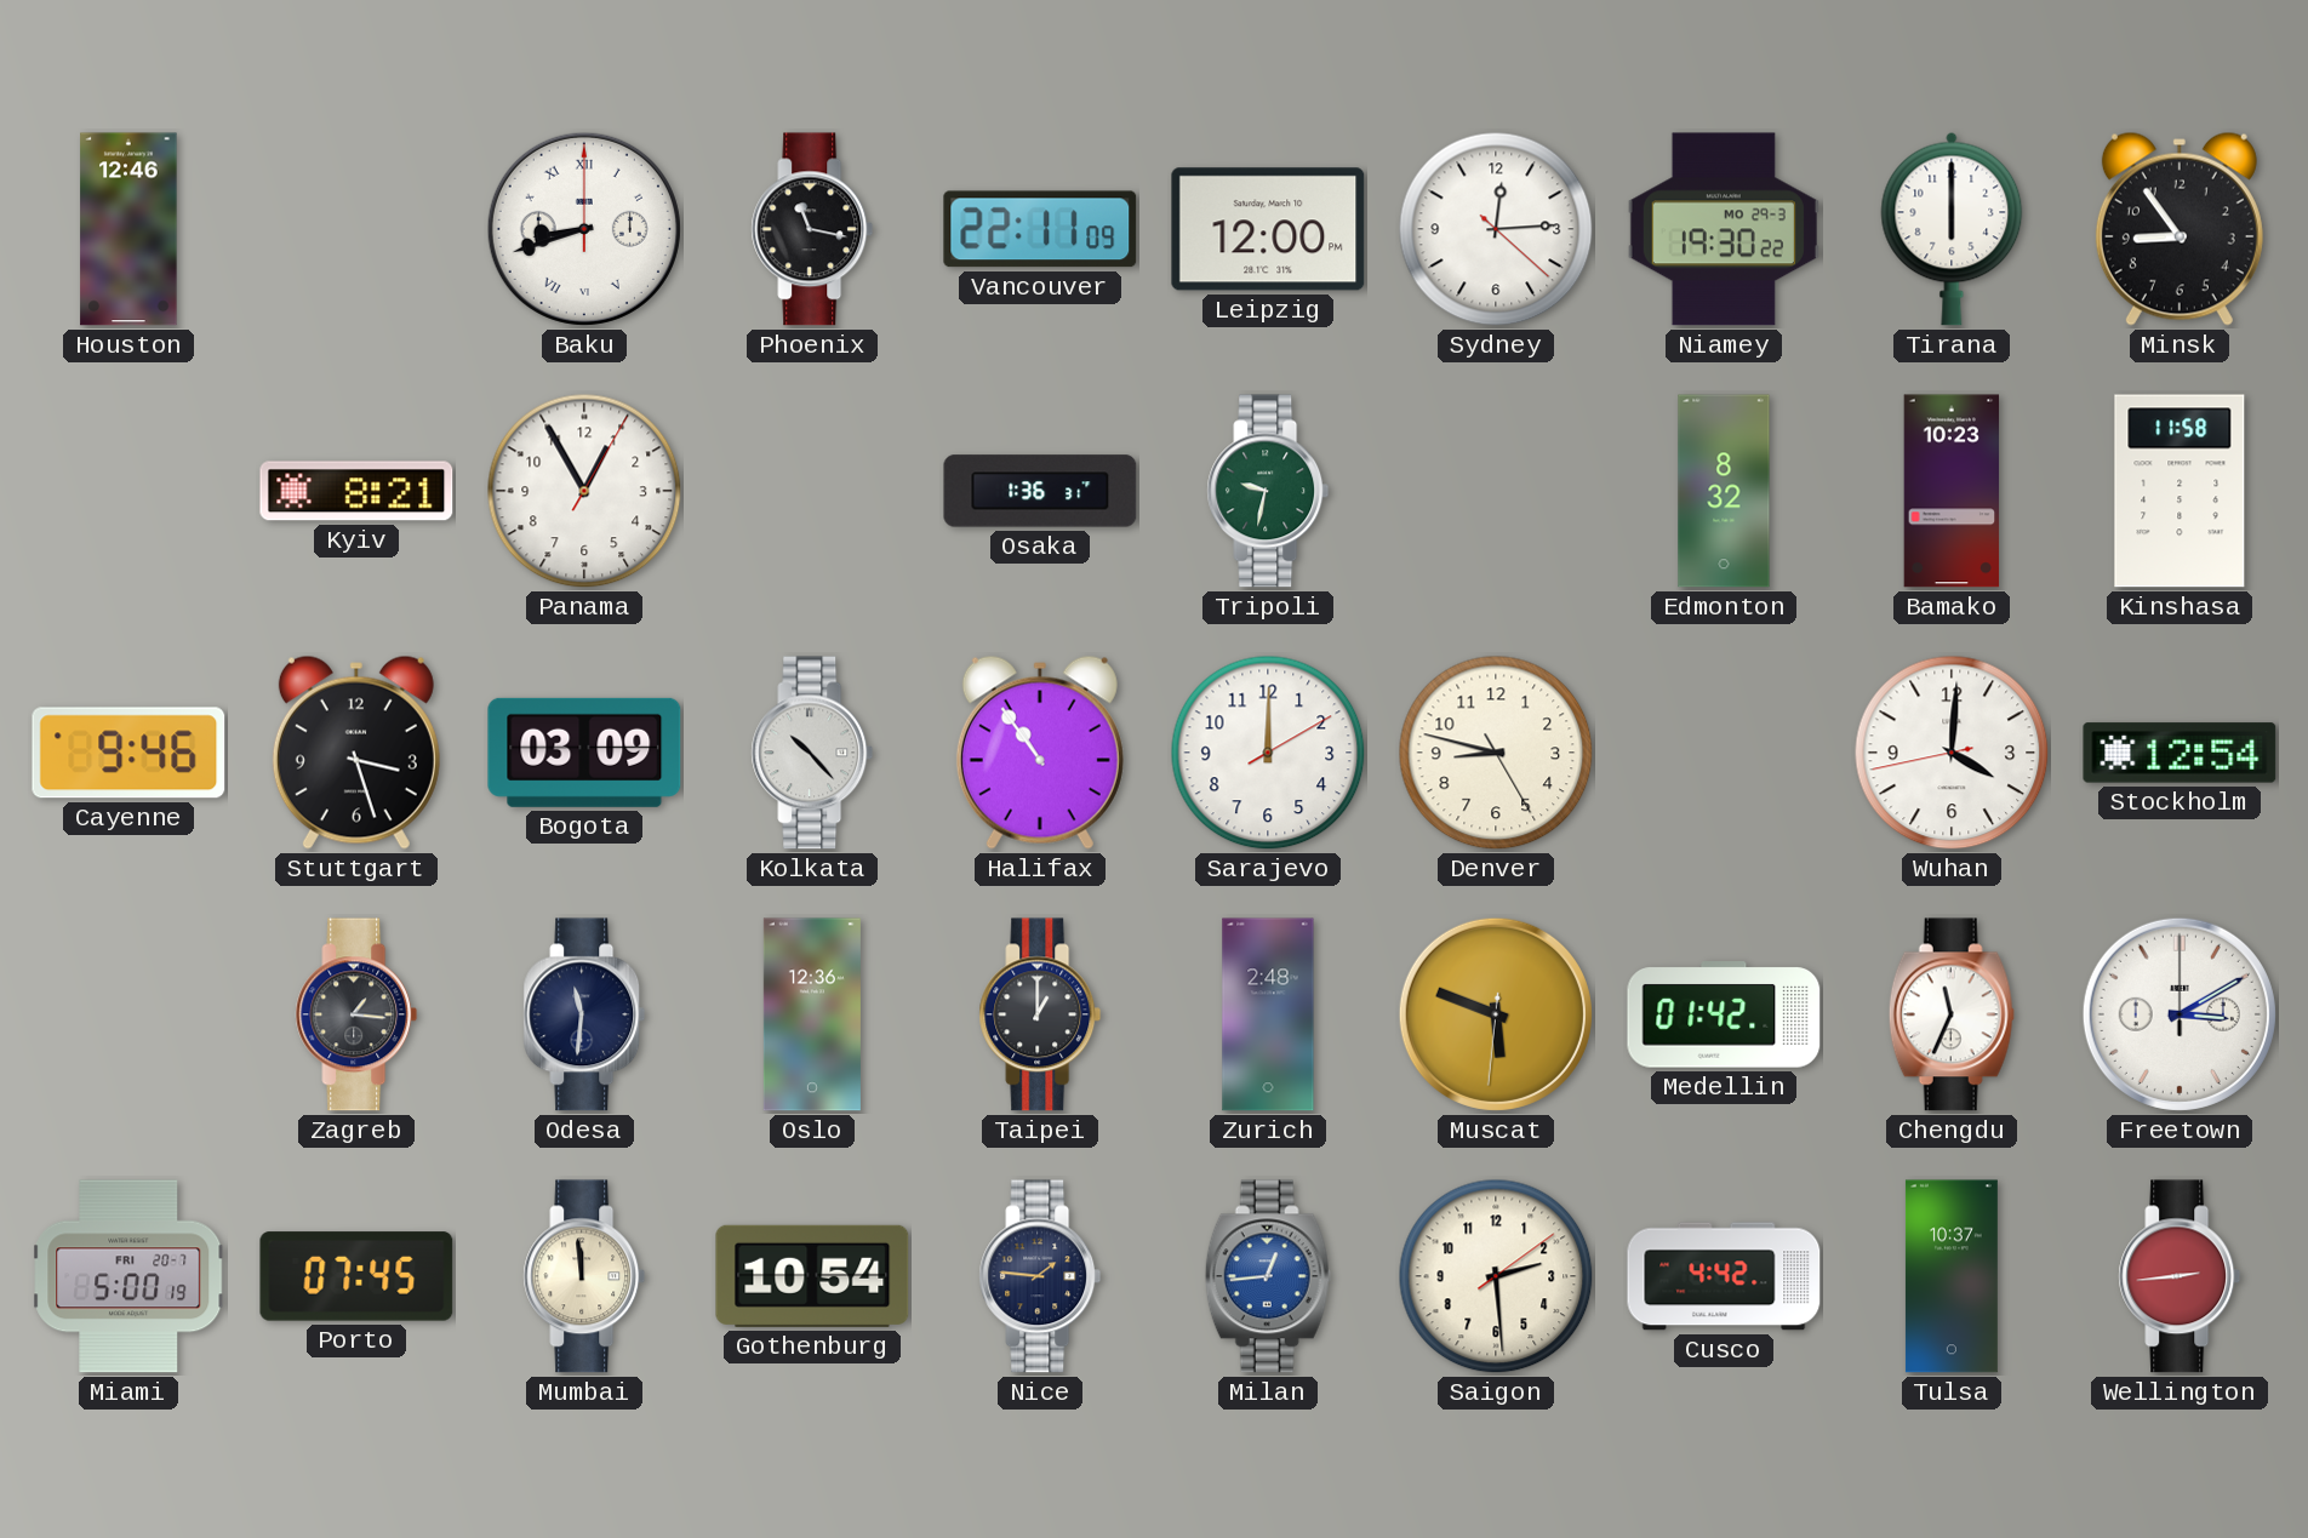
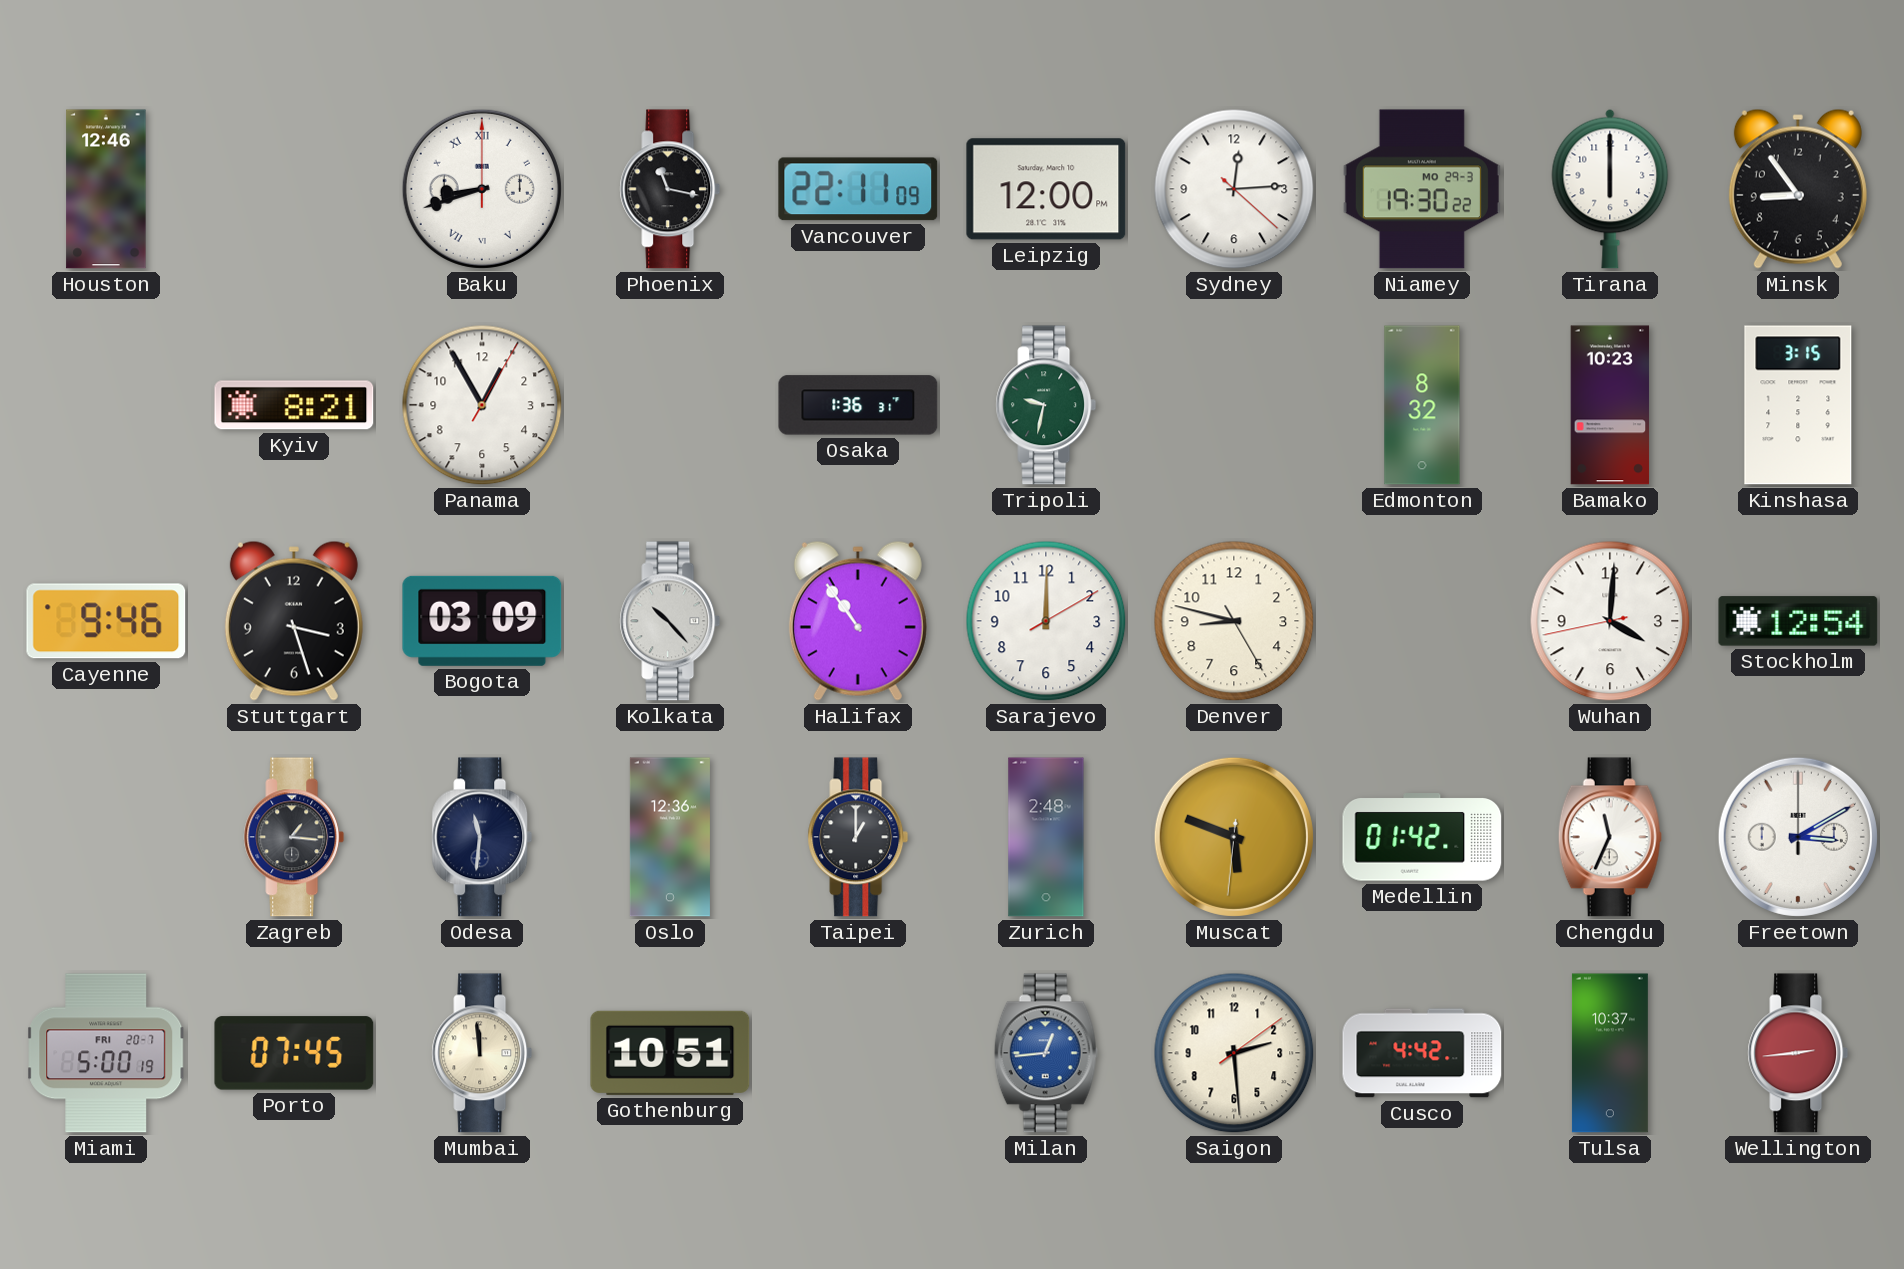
Kinshasa: 11:58 -> 3:15
Gothenburg: 10:54 -> 10:51
Nice: 1:46 -> none
